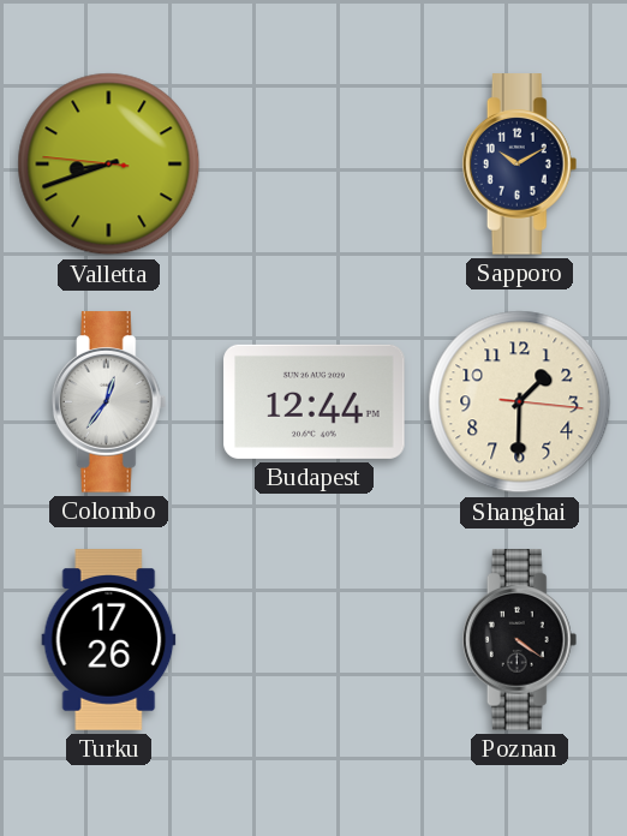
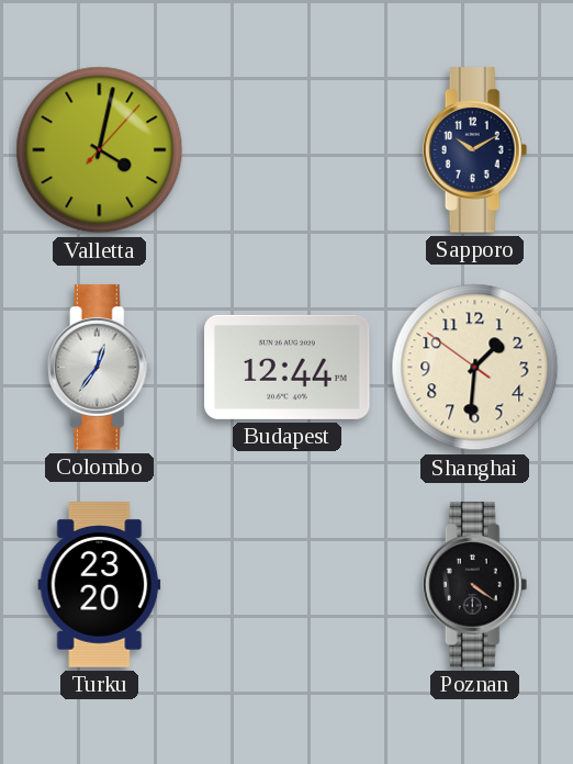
Valletta: 8:41 -> 4:02
Shanghai: 1:30:16 -> 1:30:51
Turku: 17:26 -> 23:20
